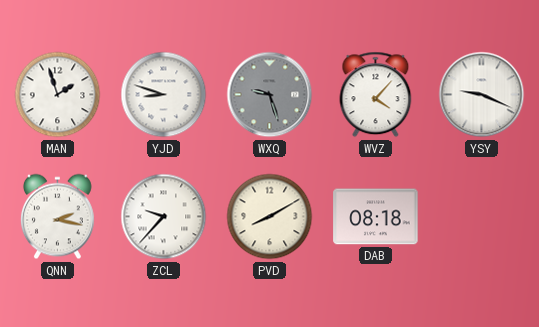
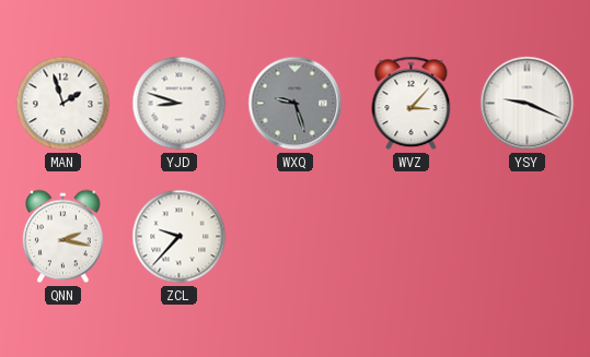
WVZ: 4:07 -> 3:07
PVD: 8:10 -> none
DAB: 08:18 -> none
